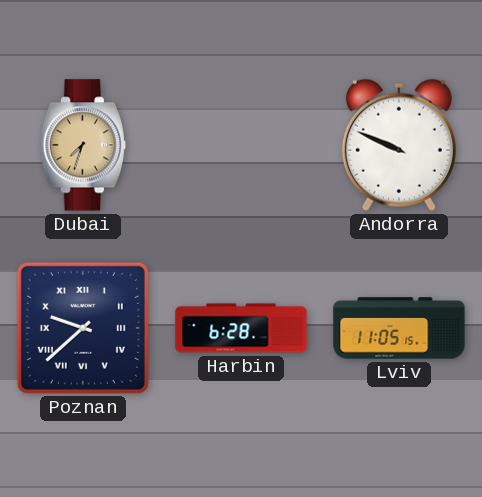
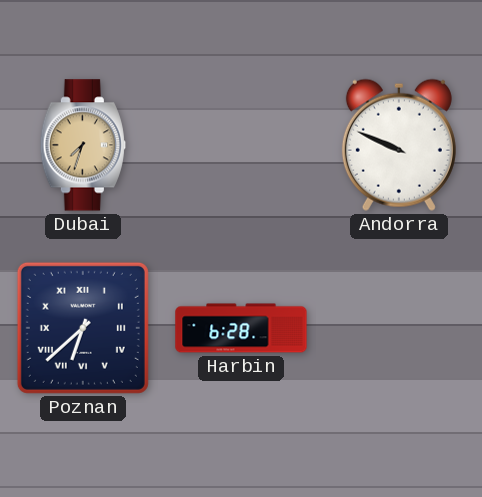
Poznan: 9:38 -> 6:38
Lviv: 11:05 -> none
